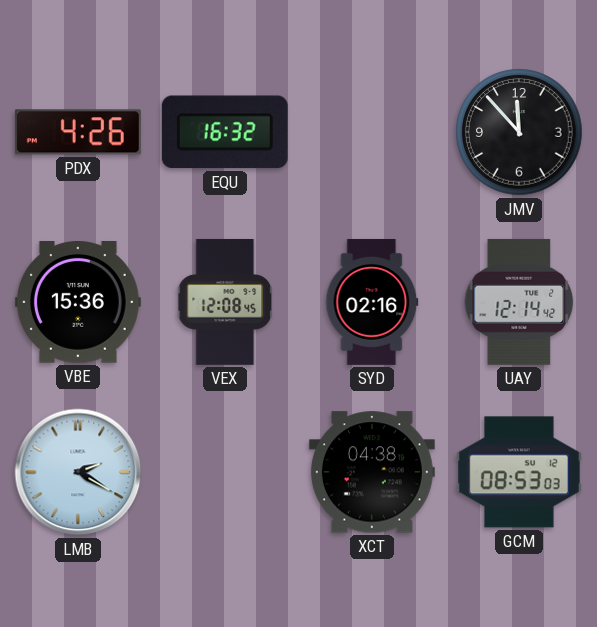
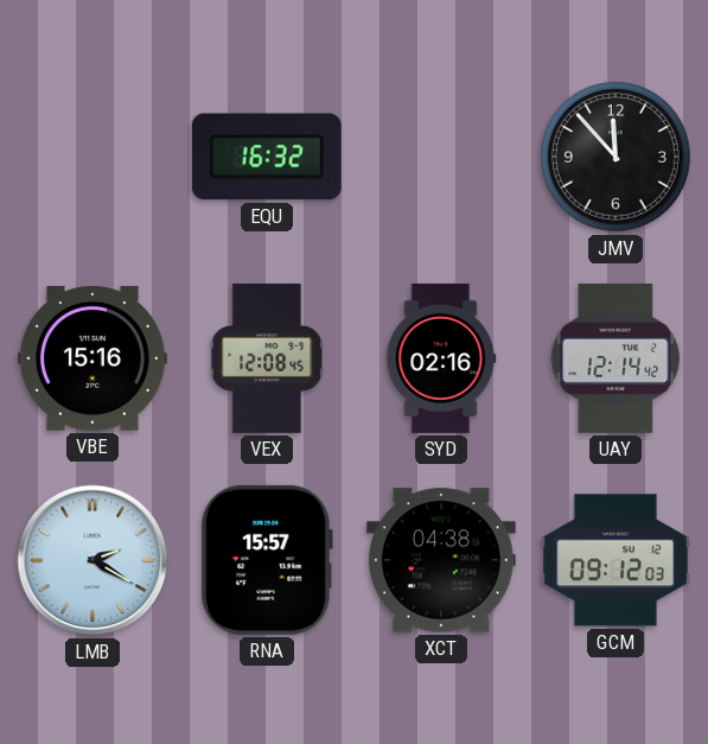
PDX: 4:26 -> none
VBE: 15:36 -> 15:16
RNA: none -> 15:57
GCM: 08:53 -> 09:12
